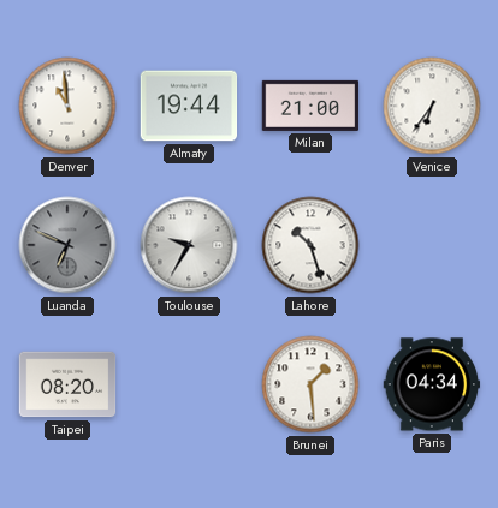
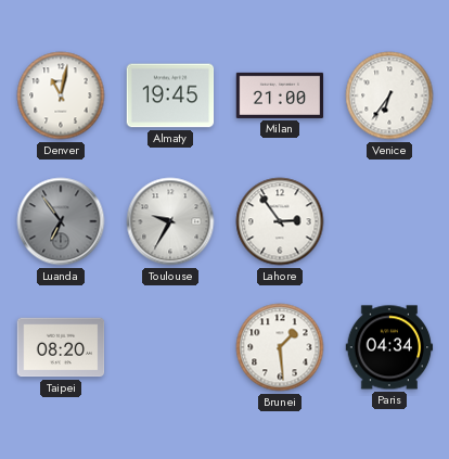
Denver: 10:59 -> 11:02
Almaty: 19:44 -> 19:45
Luanda: 6:49 -> 6:54
Lahore: 10:27 -> 2:54
